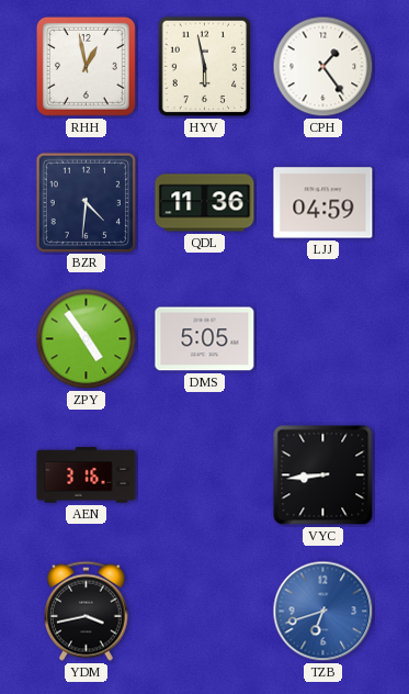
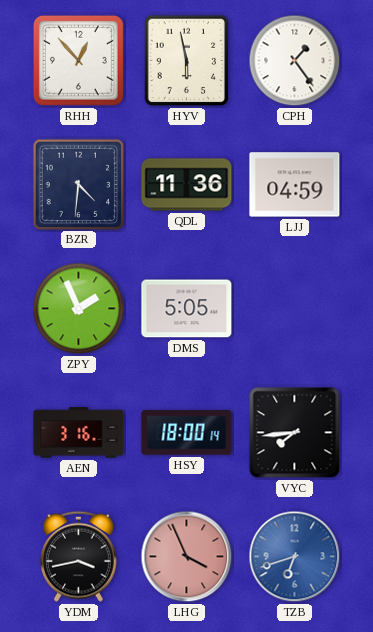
RHH: 12:58 -> 12:53
ZPY: 4:54 -> 1:56
HSY: none -> 18:00
VYC: 8:44 -> 7:44
LHG: none -> 3:56
